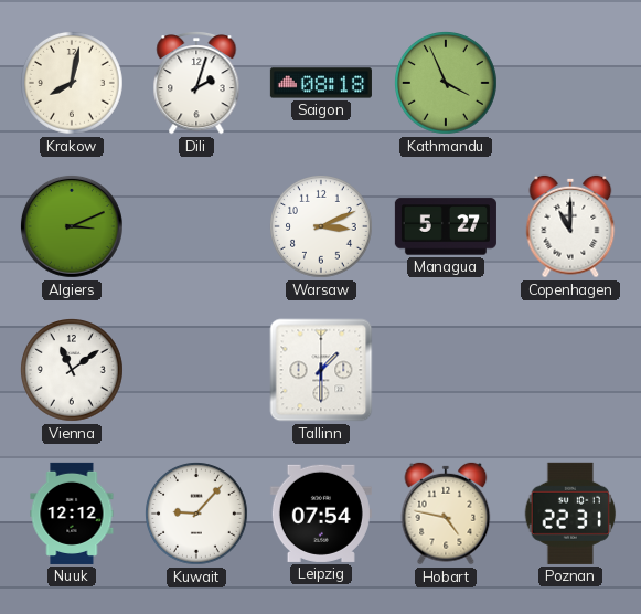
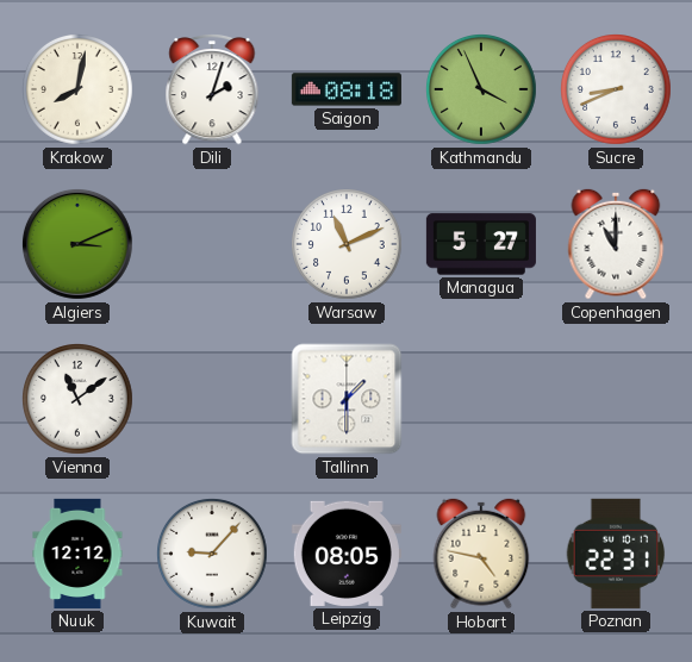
Sucre: none -> 8:41
Warsaw: 3:11 -> 11:11
Leipzig: 07:54 -> 08:05
